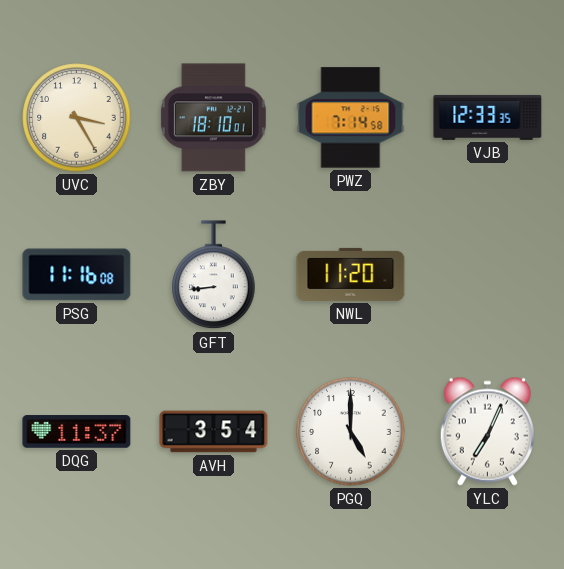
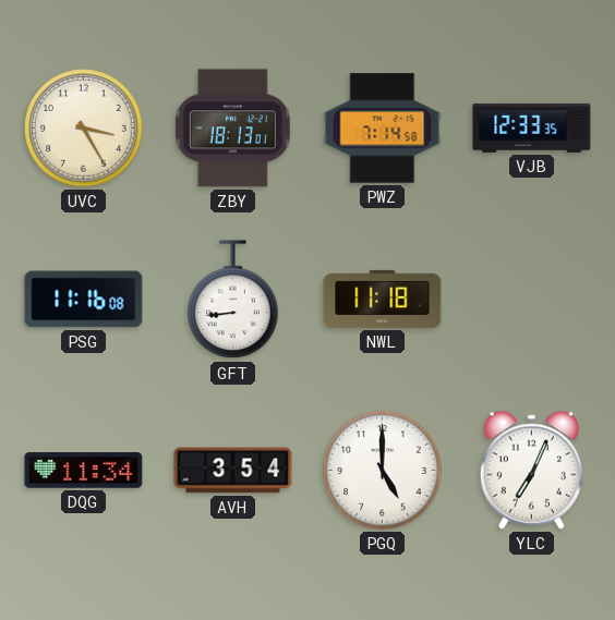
ZBY: 18:10 -> 18:13
NWL: 11:20 -> 11:18
DQG: 11:37 -> 11:34
